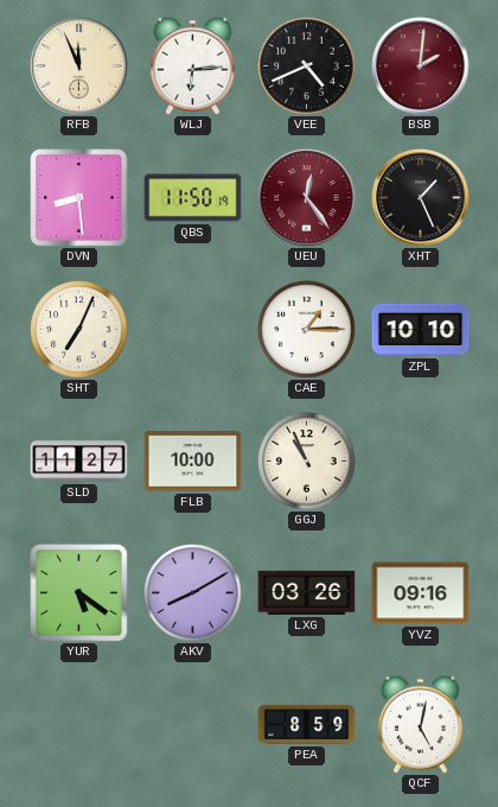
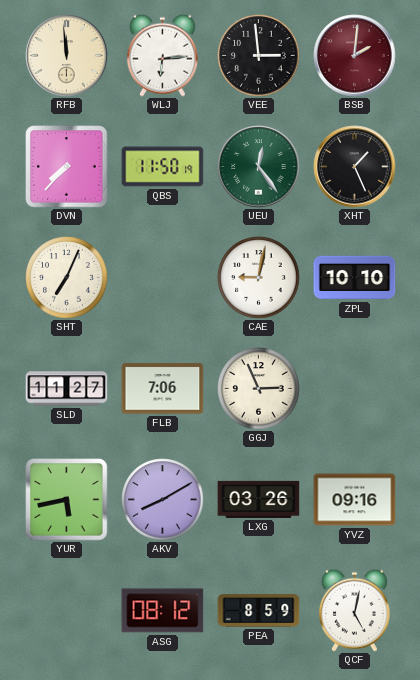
RFB: 11:56 -> 11:59
VEE: 4:41 -> 2:59
DVN: 8:29 -> 7:37
UEU dial: burgundy -> green
CAE: 1:15 -> 9:02
FLB: 10:00 -> 7:06
GGJ: 10:56 -> 2:56
YUR: 5:21 -> 5:43
ASG: none -> 08:12
